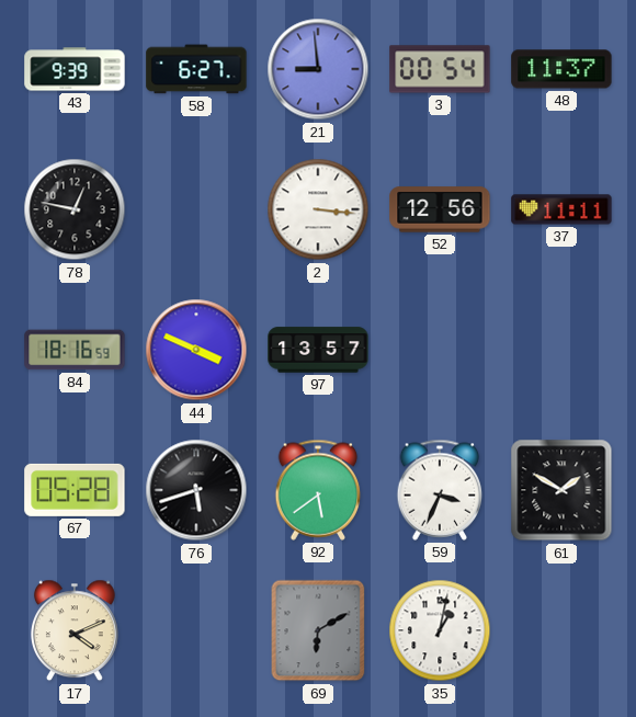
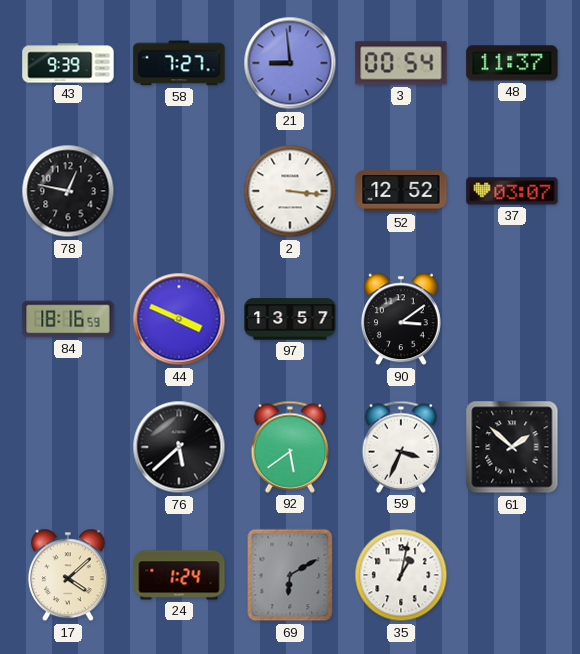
58: 6:27 -> 7:27
52: 12:56 -> 12:52
37: 11:11 -> 03:07
90: none -> 3:09
67: 05:28 -> none
76: 5:42 -> 5:38
61: 1:50 -> 1:52
17: 4:11 -> 4:08
24: none -> 1:24
